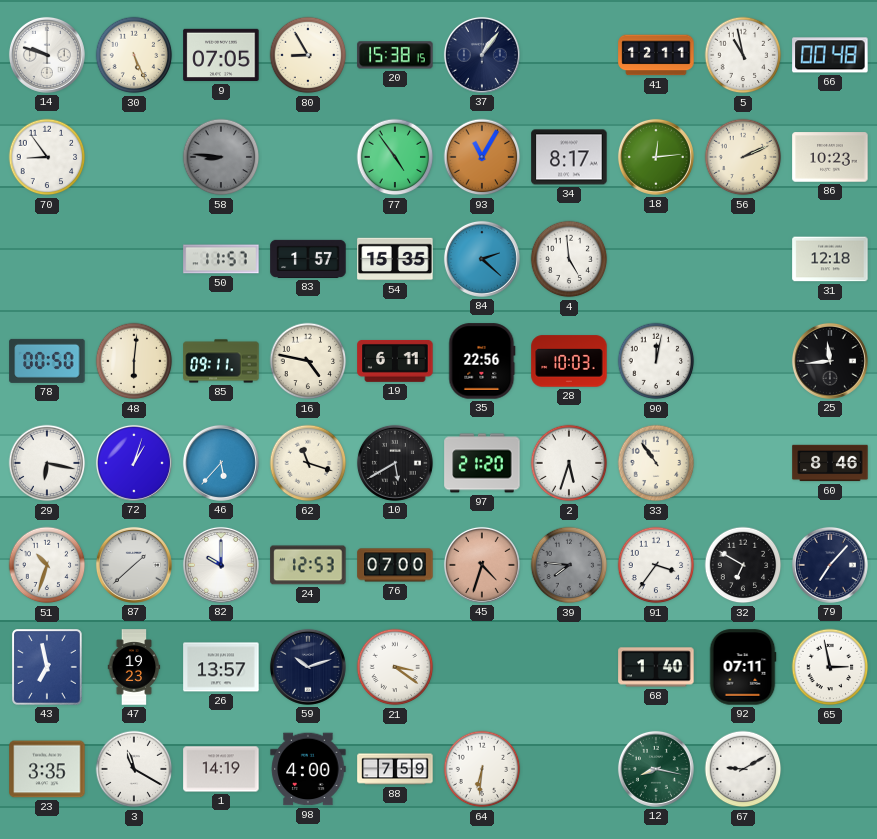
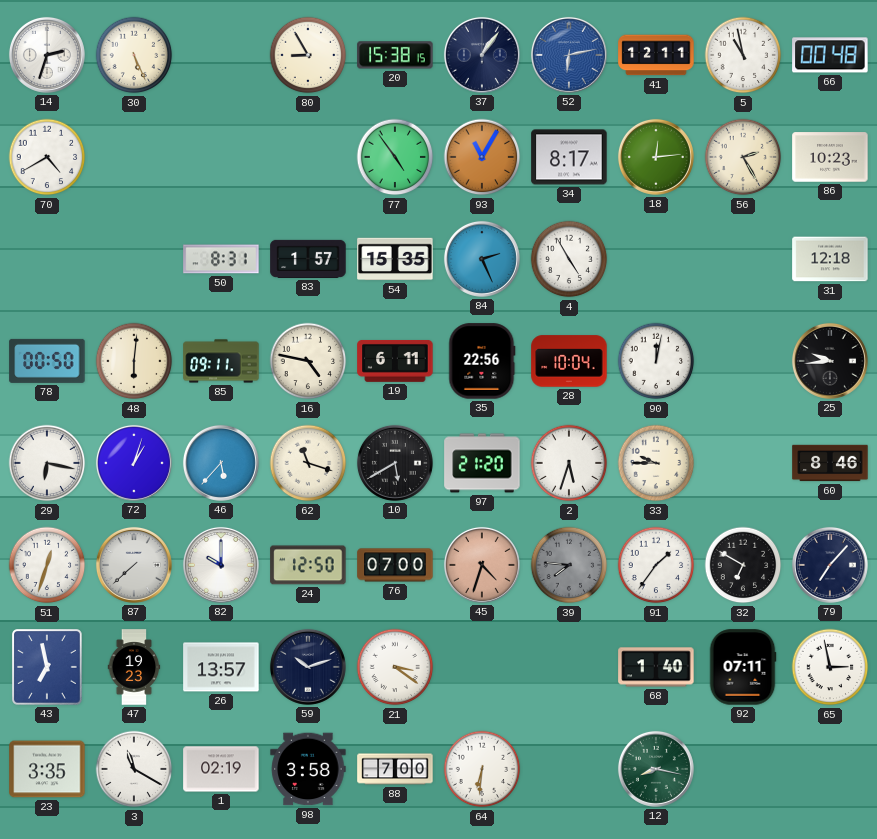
14: 9:48 -> 2:33
9: 07:05 -> none
52: none -> 6:13
70: 8:54 -> 4:40
58: 8:46 -> none
56: 2:11 -> 2:25
50: 11:57 -> 8:31
84: 2:22 -> 2:26
4: 4:59 -> 4:55
28: 10:03 -> 10:04
25: 11:44 -> 9:44
33: 10:54 -> 9:45
51: 10:33 -> 12:33
87: 1:38 -> 7:38
24: 12:53 -> 12:50
91: 3:36 -> 1:36
1: 14:19 -> 02:19
98: 4:00 -> 3:58
88: 7:59 -> 7:00
67: 9:10 -> none
